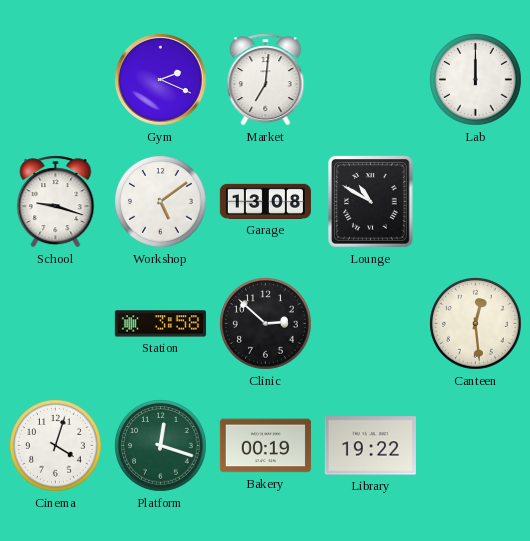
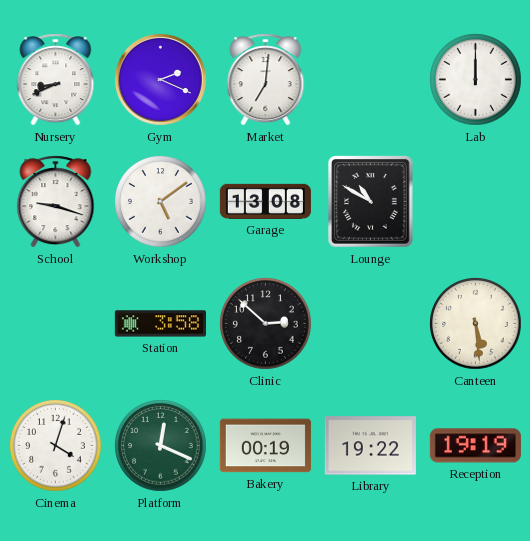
Nursery: none -> 8:41
Canteen: 12:29 -> 5:29
Platform: 12:18 -> 12:19
Reception: none -> 19:19
